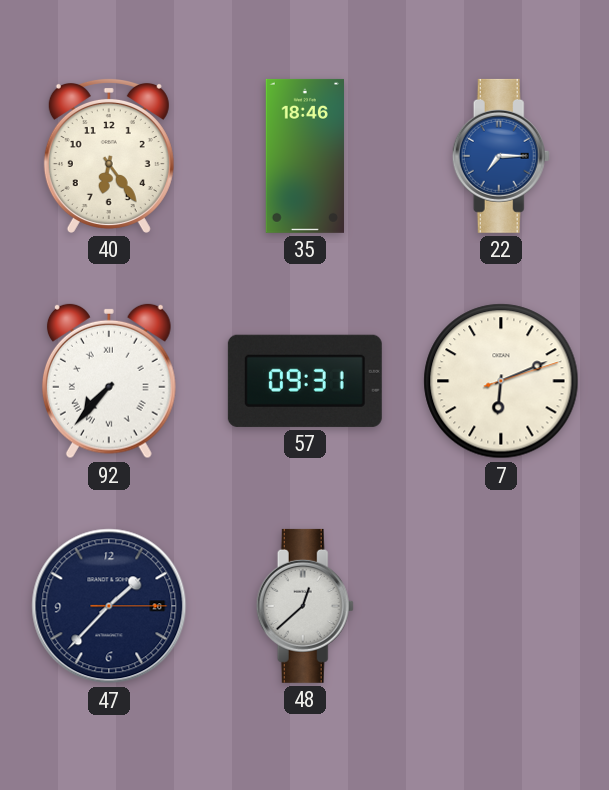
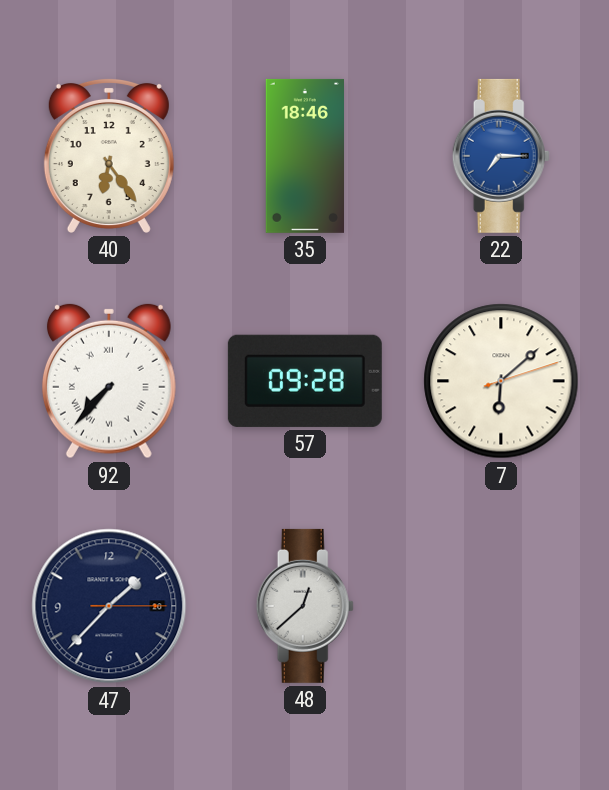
57: 09:31 -> 09:28
7: 6:11 -> 6:08
